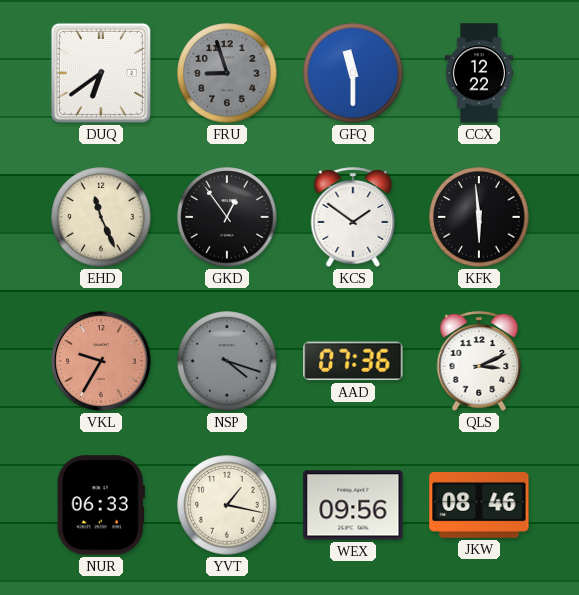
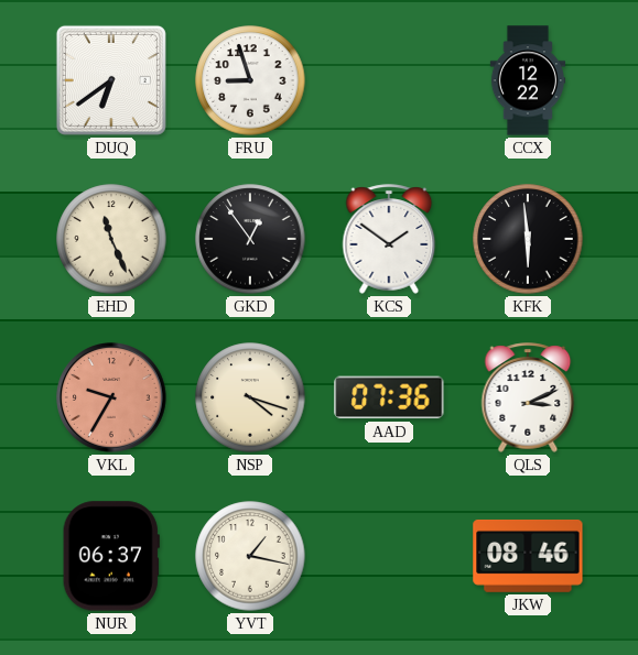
FRU dial: grey -> white
GFQ: 11:30 -> none
NSP dial: grey -> cream
NUR: 06:33 -> 06:37
WEX: 09:56 -> none
